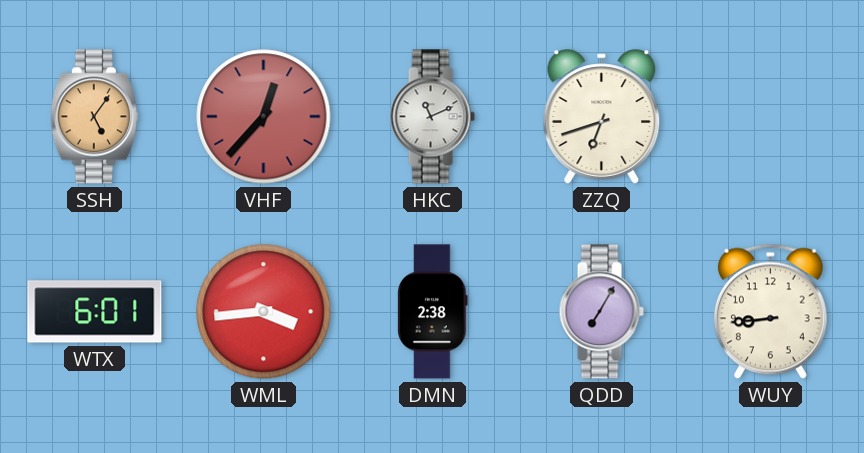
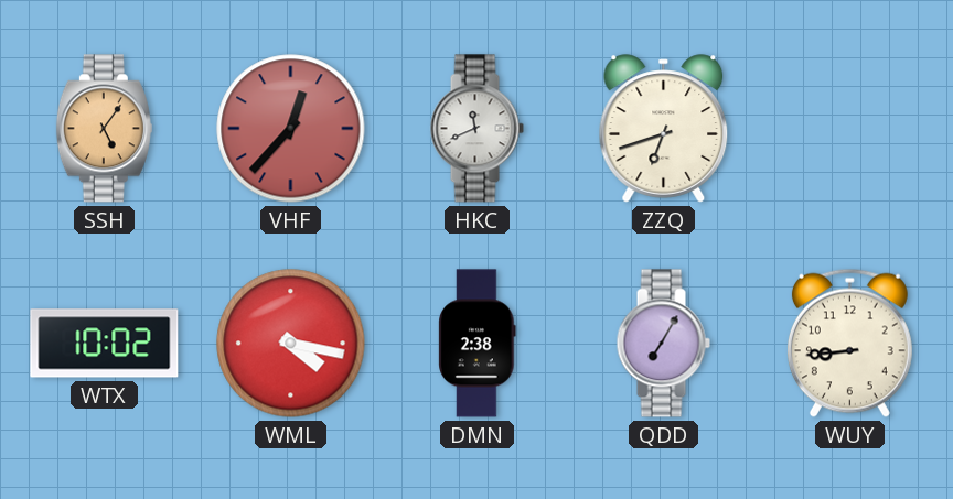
HKC: 11:11 -> 11:41
WTX: 6:01 -> 10:02
WML: 3:44 -> 4:17
